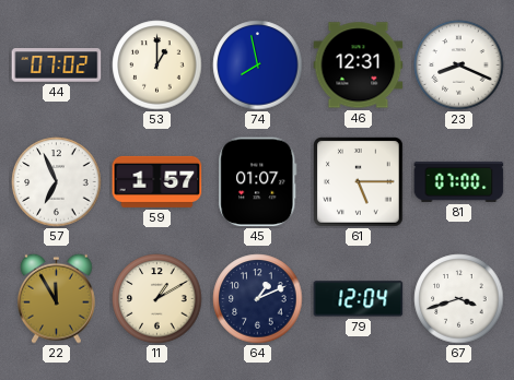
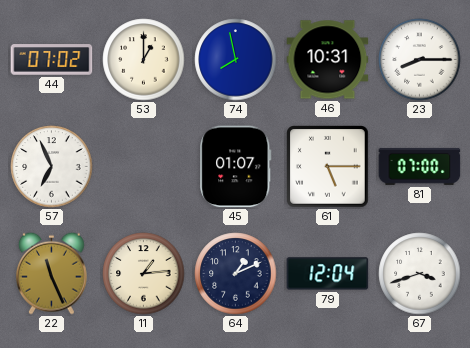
46: 12:31 -> 10:31
23: 8:19 -> 8:15
59: 1:57 -> none
22: 11:55 -> 11:26
11: 1:10 -> 1:14
